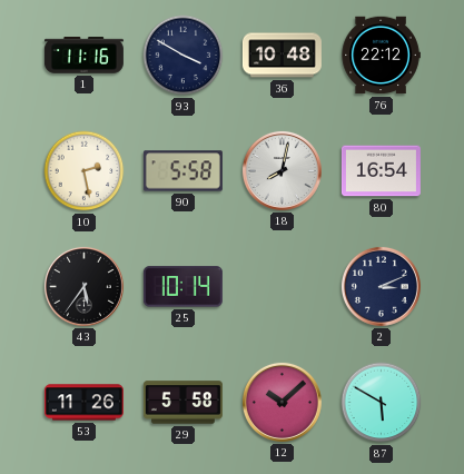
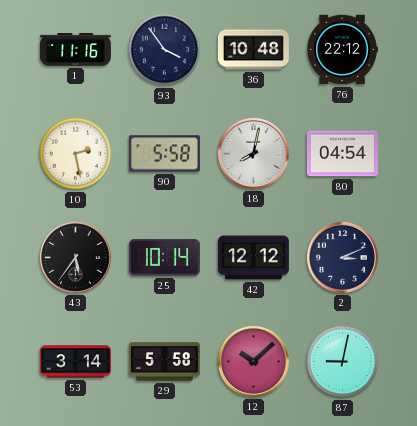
93: 3:50 -> 3:54
80: 16:54 -> 04:54
42: none -> 12:12
53: 11:26 -> 3:14
87: 5:50 -> 9:02
